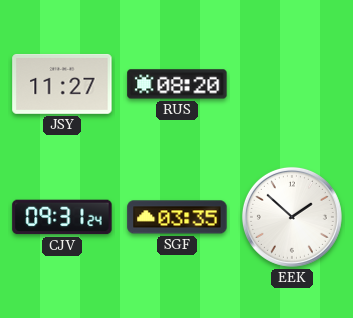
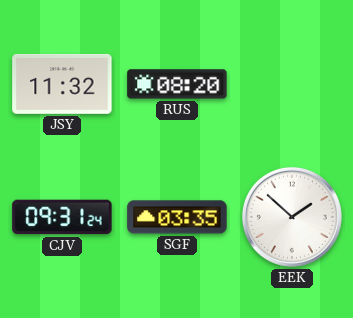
JSY: 11:27 -> 11:32
